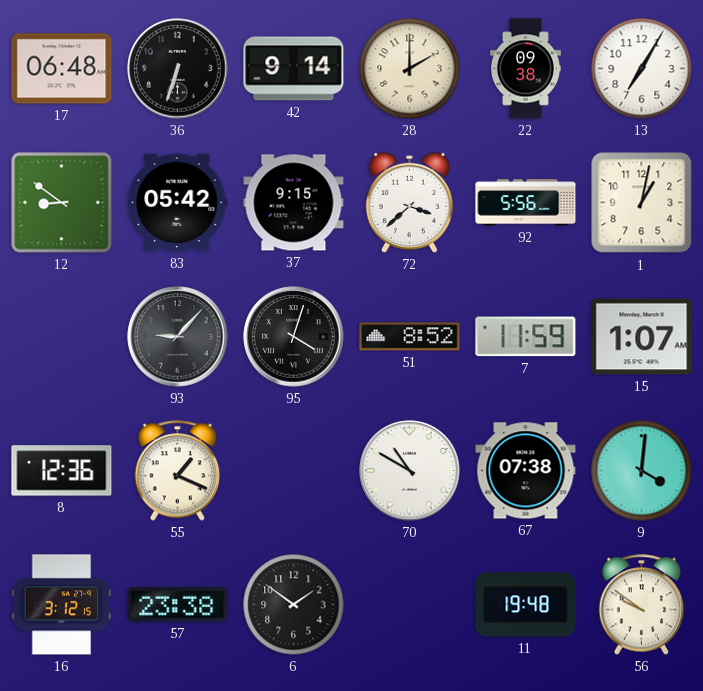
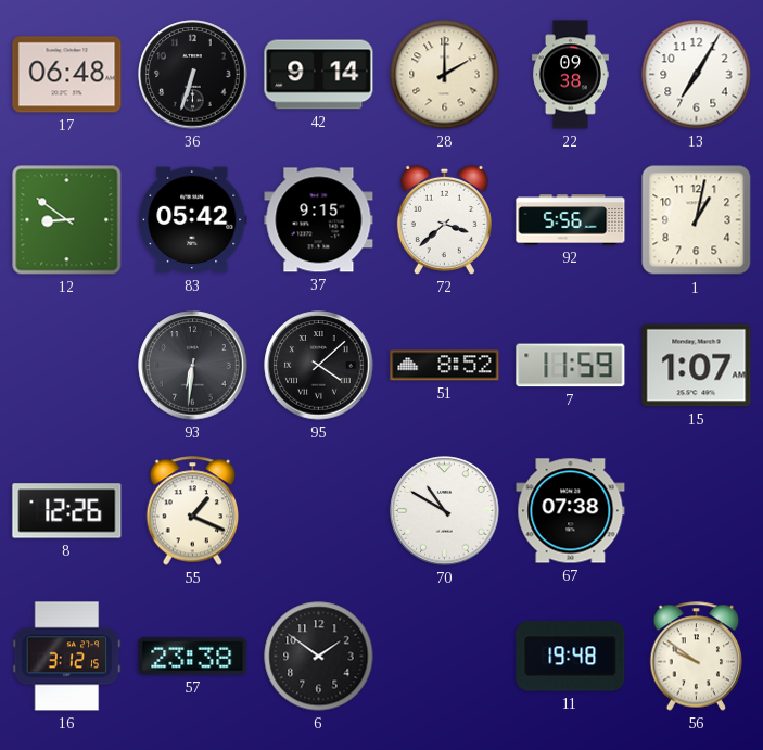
93: 9:07 -> 6:31
95: 4:03 -> 4:08
8: 12:36 -> 12:26
9: 4:01 -> none
